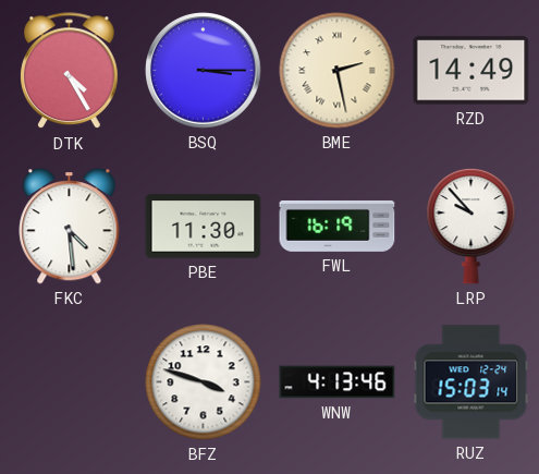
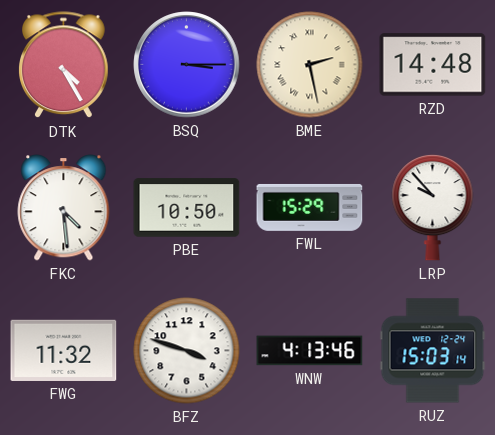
RZD: 14:49 -> 14:48
PBE: 11:30 -> 10:50
FWL: 16:19 -> 15:29
FWG: none -> 11:32
